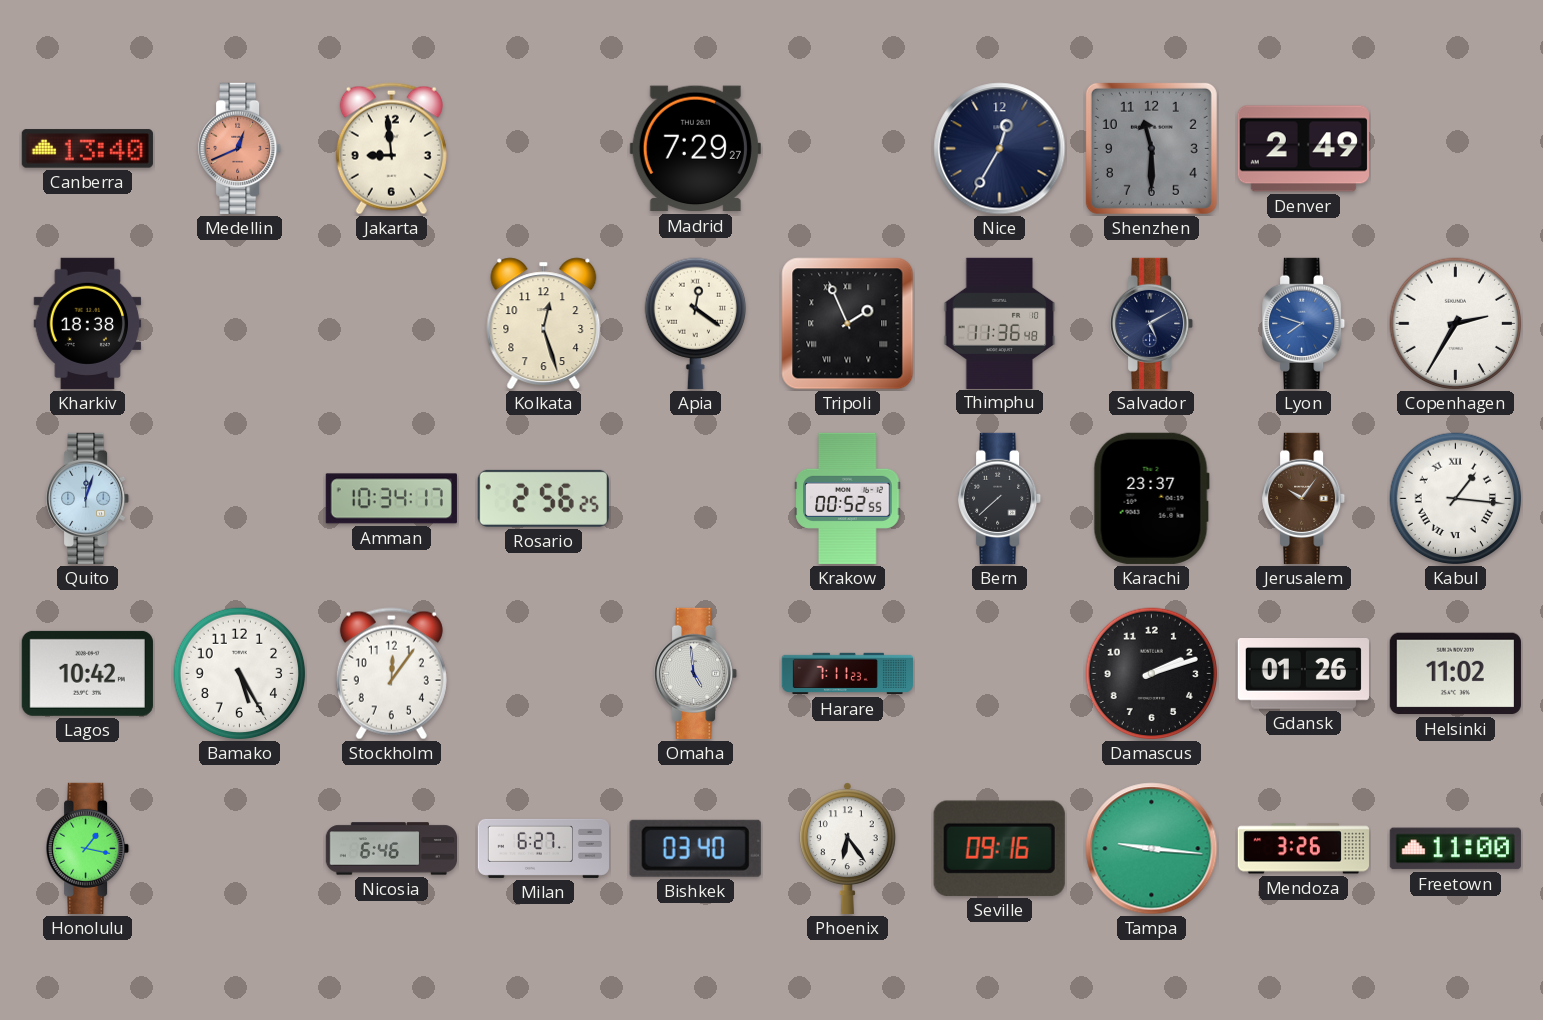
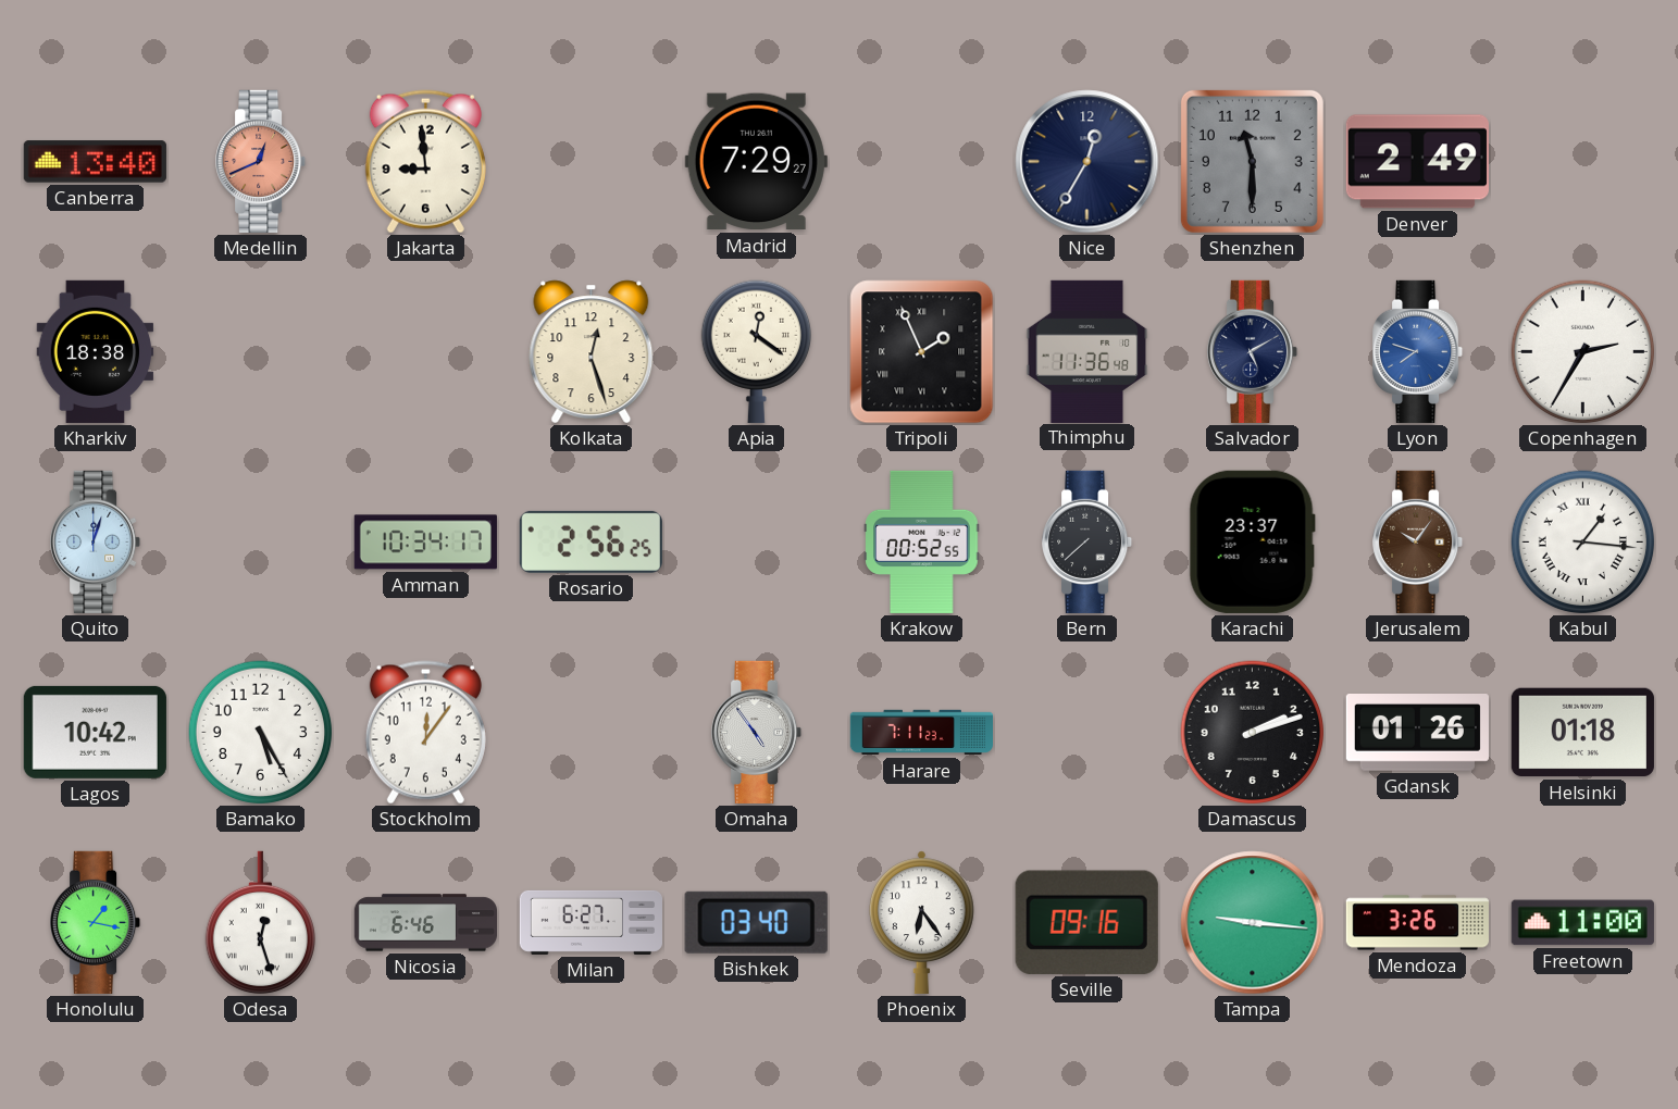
Omaha: 4:59 -> 4:54
Helsinki: 11:02 -> 01:18
Odesa: none -> 12:27
